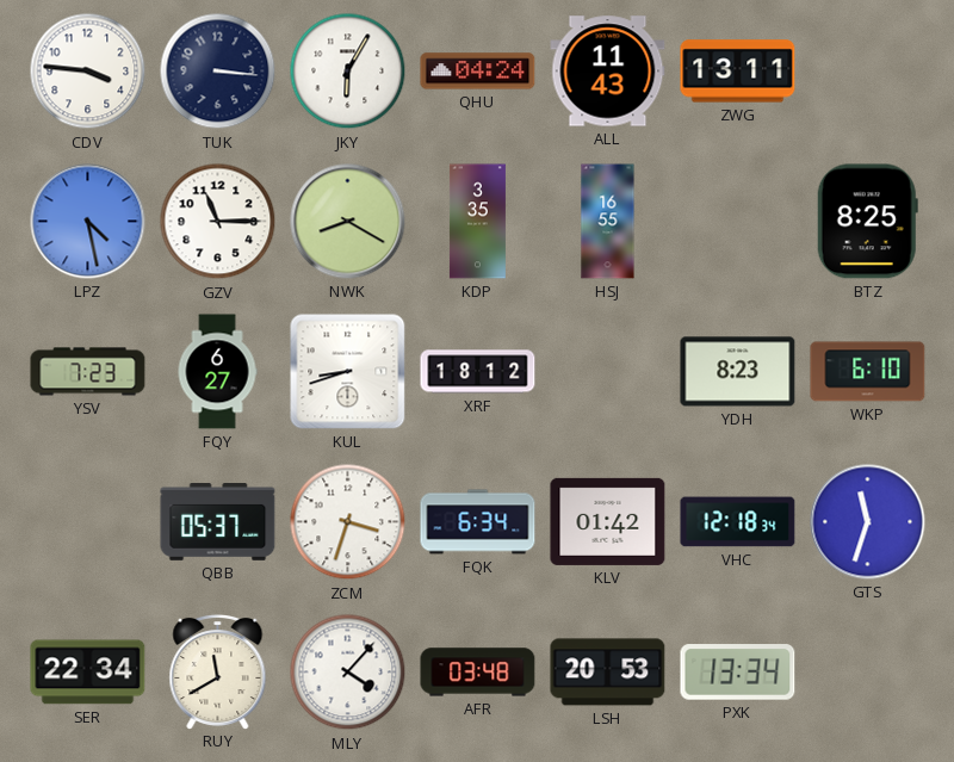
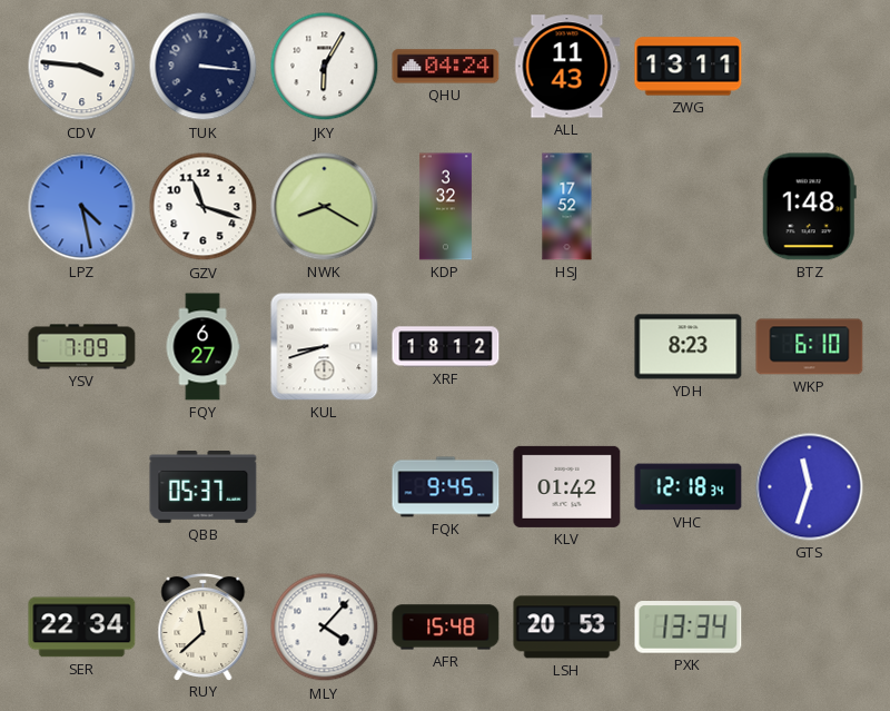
GZV: 11:15 -> 11:18
KDP: 3:35 -> 3:32
HSJ: 16:55 -> 17:52
BTZ: 8:25 -> 1:48
YSV: 7:23 -> 7:09
ZCM: 3:33 -> none
FQK: 6:34 -> 9:45
RUY: 11:40 -> 11:38
AFR: 03:48 -> 15:48
